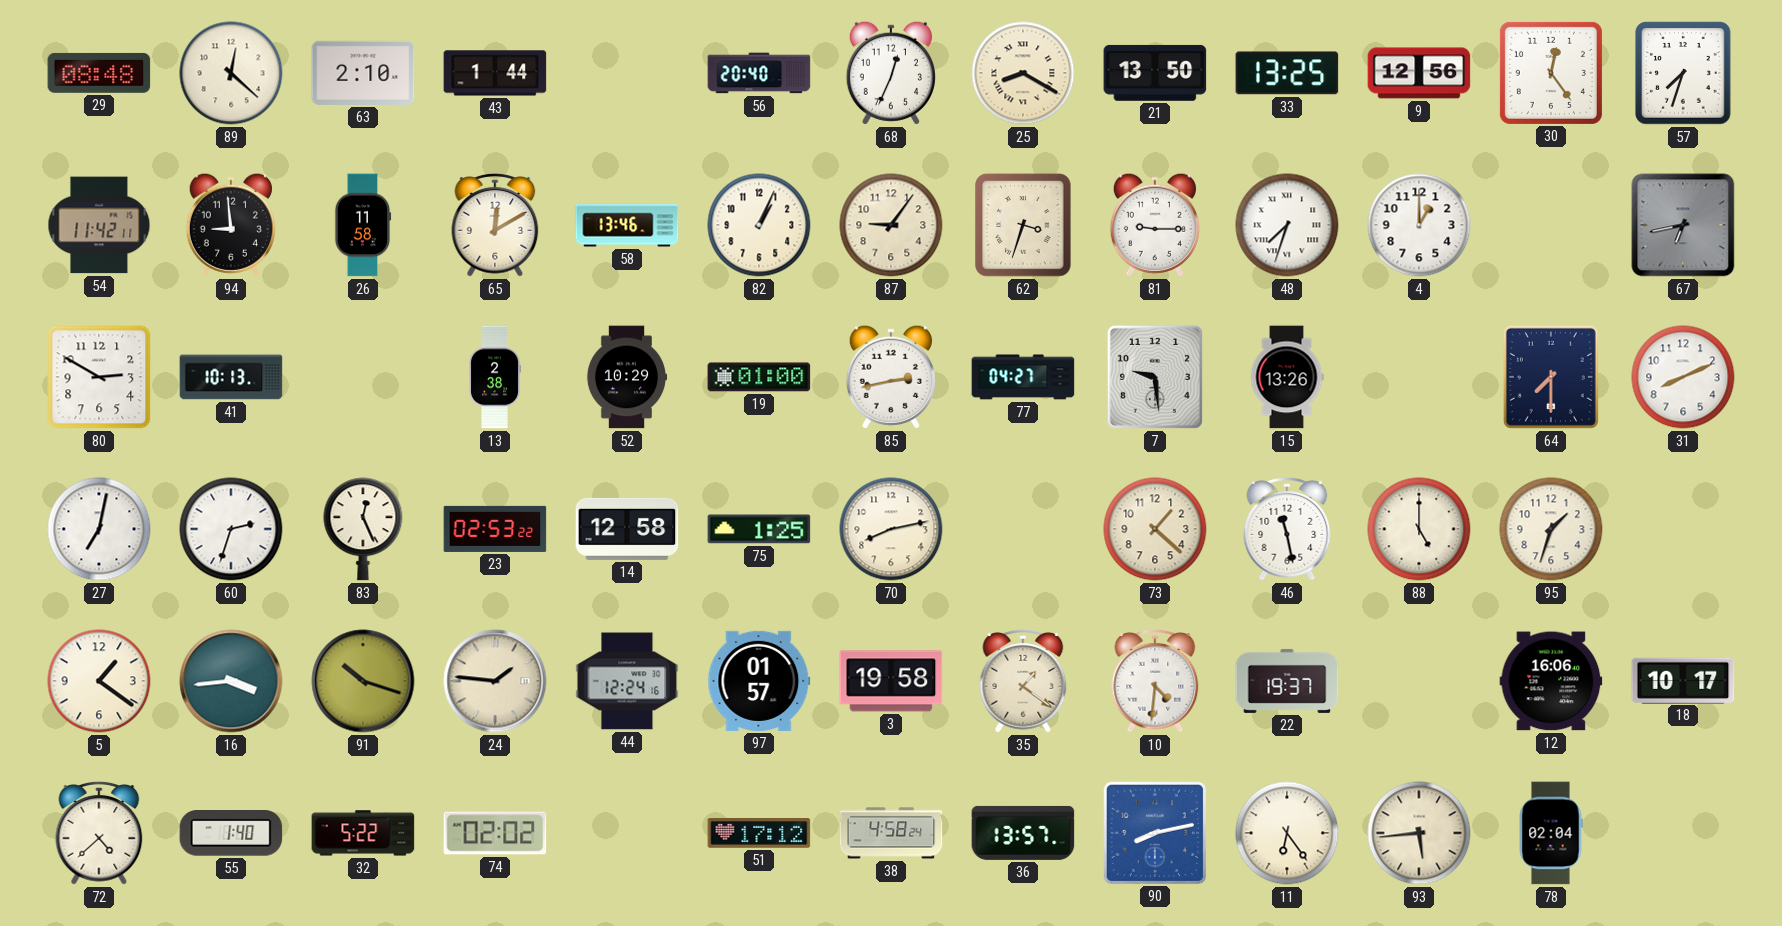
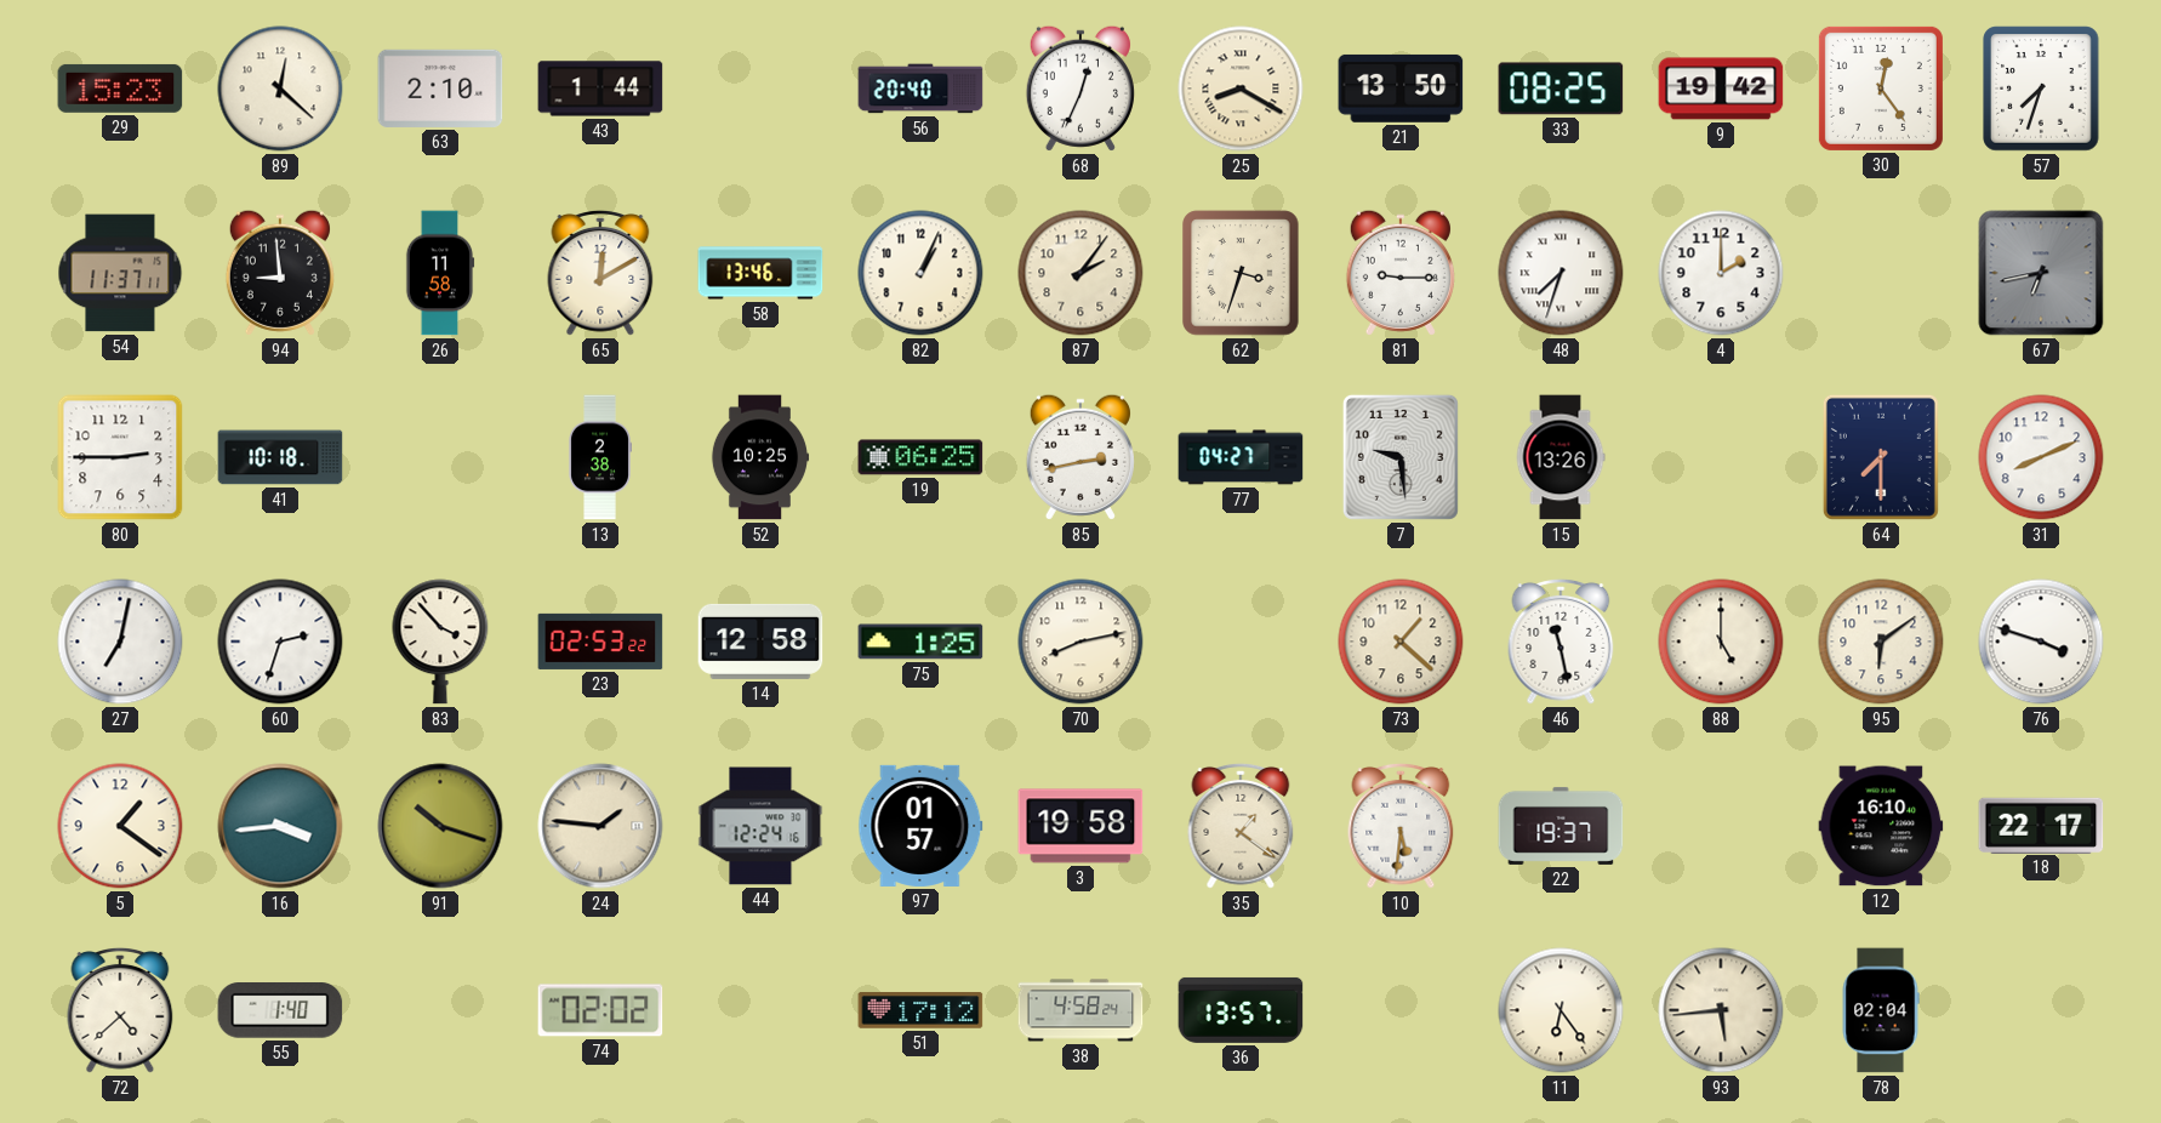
29: 08:48 -> 15:23
33: 13:25 -> 08:25
9: 12:56 -> 19:42
54: 11:42 -> 11:37
87: 9:06 -> 2:06
4: 1:00 -> 2:00
80: 2:50 -> 2:45
41: 10:13 -> 10:18
52: 10:29 -> 10:25
19: 01:00 -> 06:25
83: 12:26 -> 3:53
95: 1:33 -> 6:09
76: none -> 3:48
10: 4:31 -> 5:31
12: 16:06 -> 16:10
18: 10:17 -> 22:17
32: 5:22 -> none
90: 8:13 -> none
